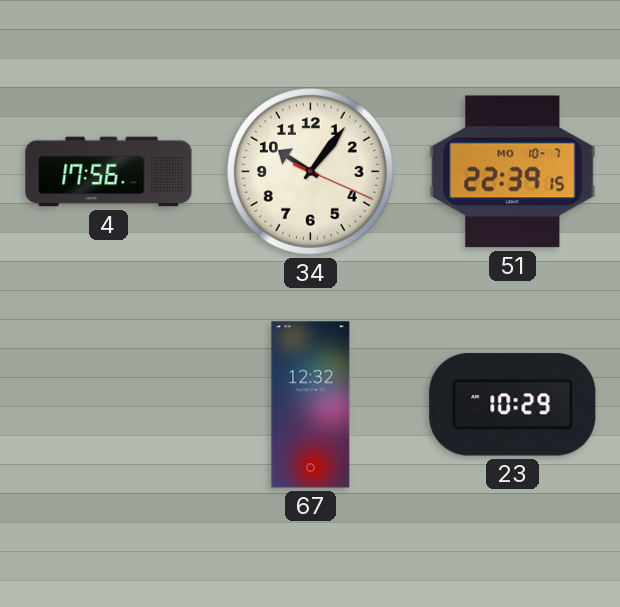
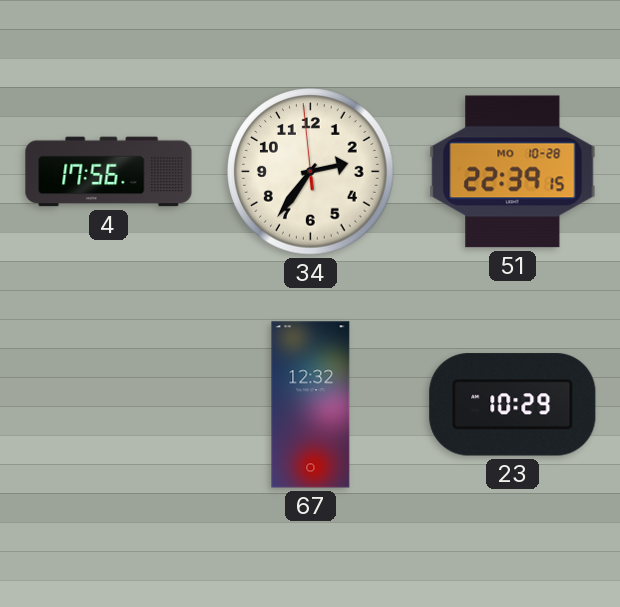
34: 10:06 -> 2:35
51 date: MO 10-7 -> MO 10-28
